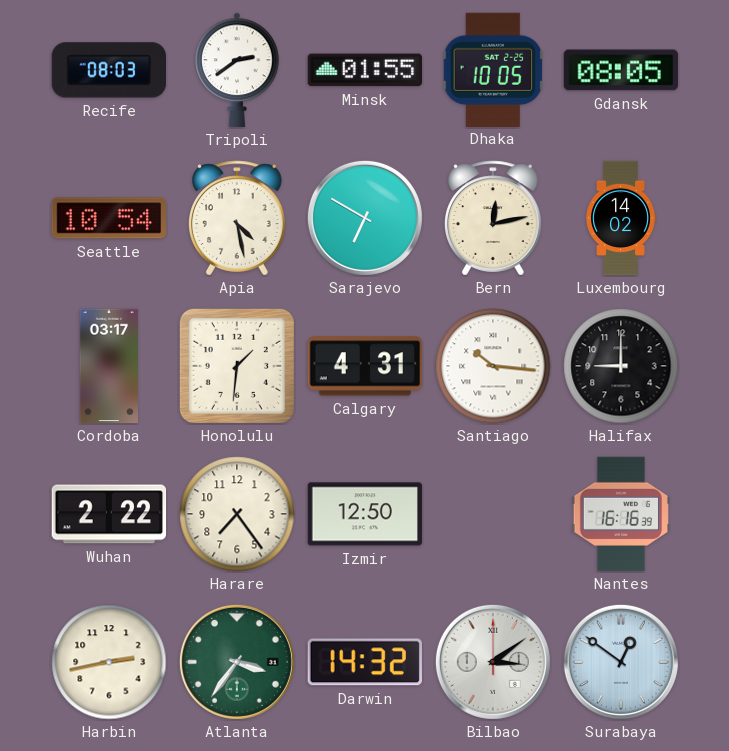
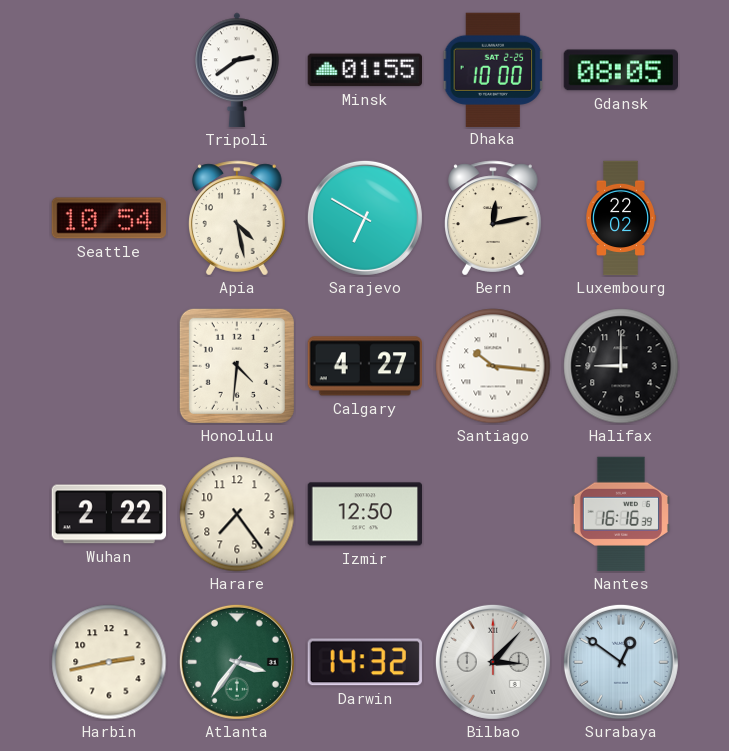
Recife: 08:03 -> none
Dhaka: 10:05 -> 10:00
Luxembourg: 14:02 -> 22:02
Cordoba: 03:17 -> none
Honolulu: 1:31 -> 4:31
Calgary: 4:31 -> 4:27
Bilbao: 3:09 -> 3:07
